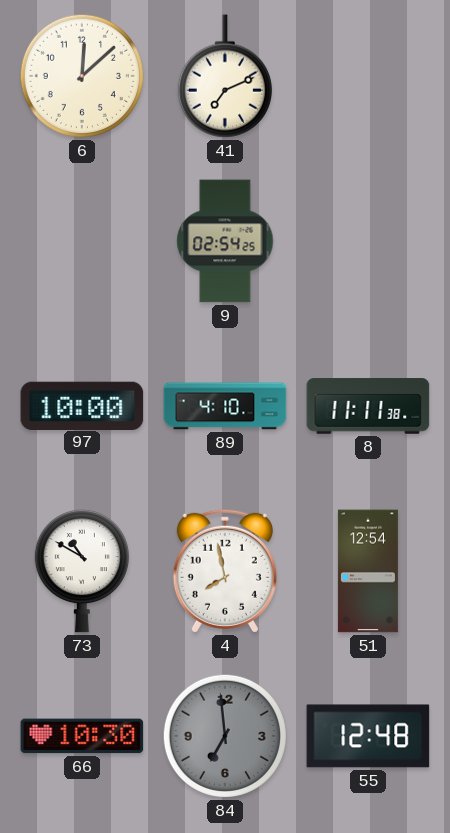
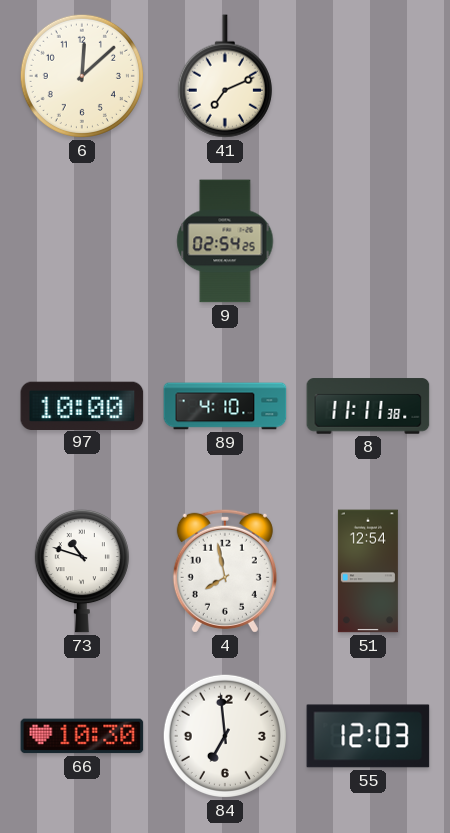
73: 10:50 -> 10:48
84 dial: grey -> white
55: 12:48 -> 12:03
